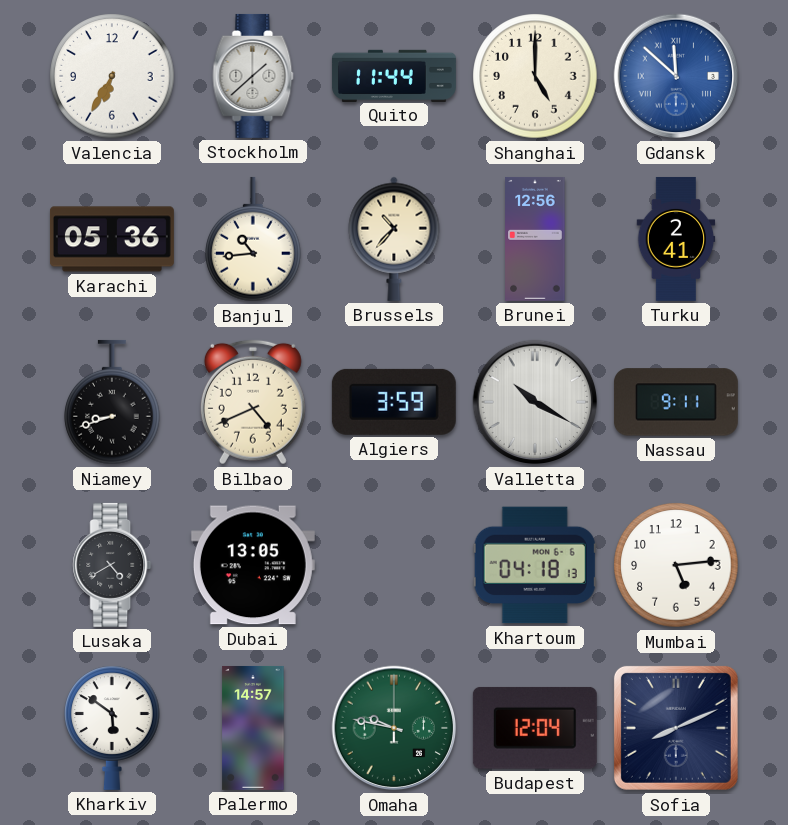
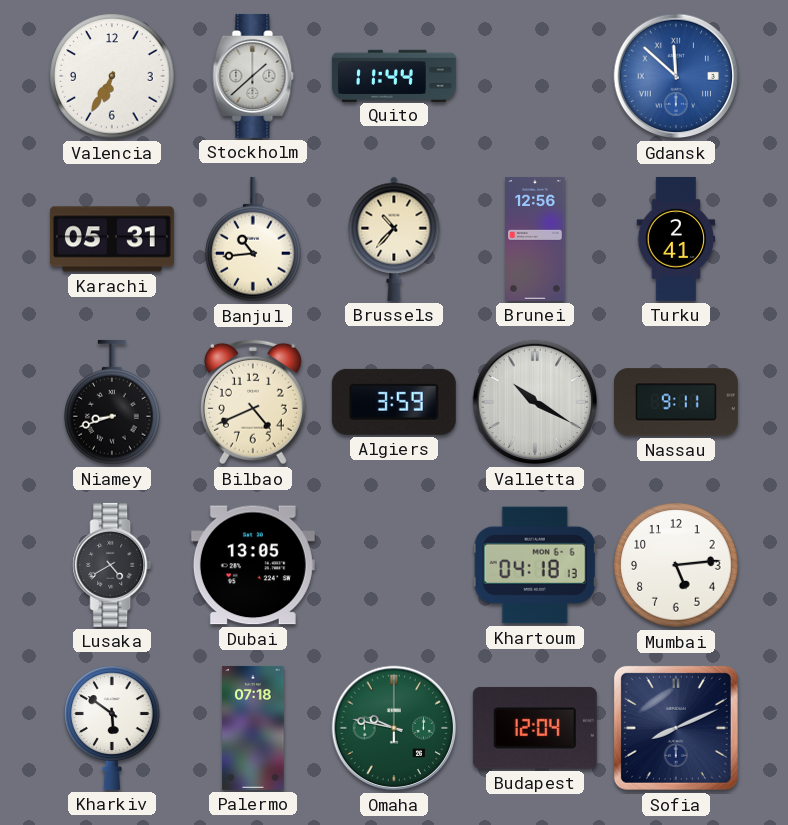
Shanghai: 5:00 -> none
Karachi: 05:36 -> 05:31
Palermo: 14:57 -> 07:18
